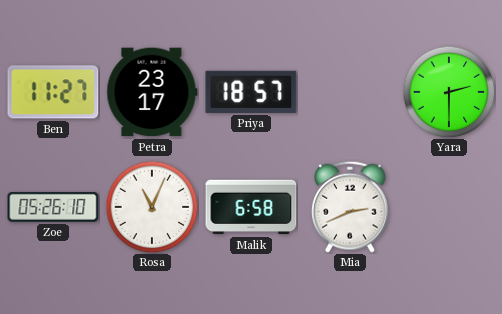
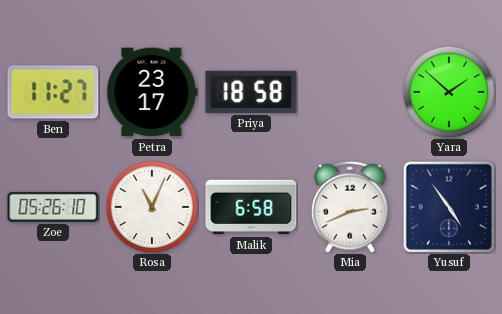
Priya: 18:57 -> 18:58
Yara: 2:30 -> 1:52
Yusuf: none -> 4:54
